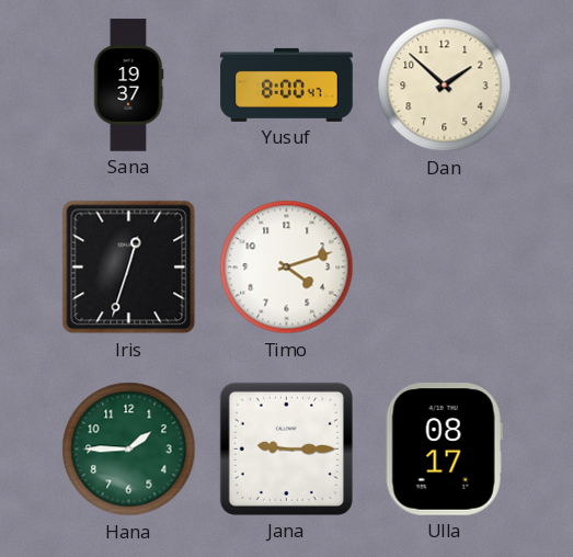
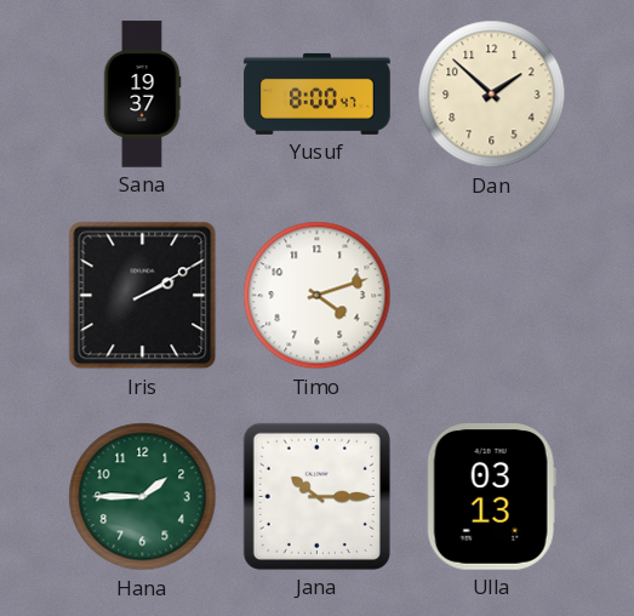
Iris: 12:33 -> 2:10
Jana: 9:15 -> 10:15
Ulla: 08:17 -> 03:13
